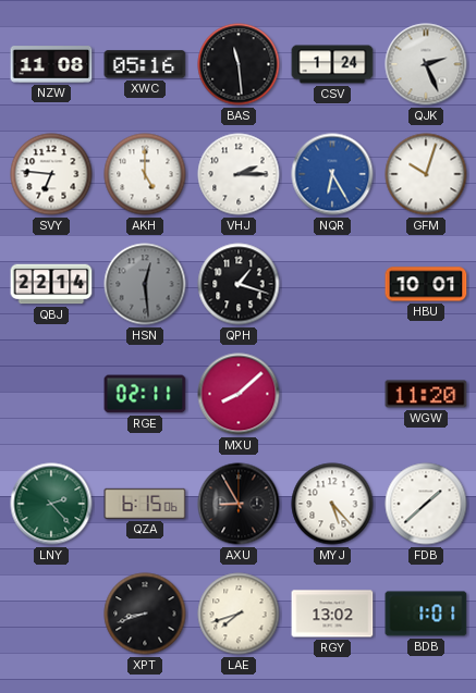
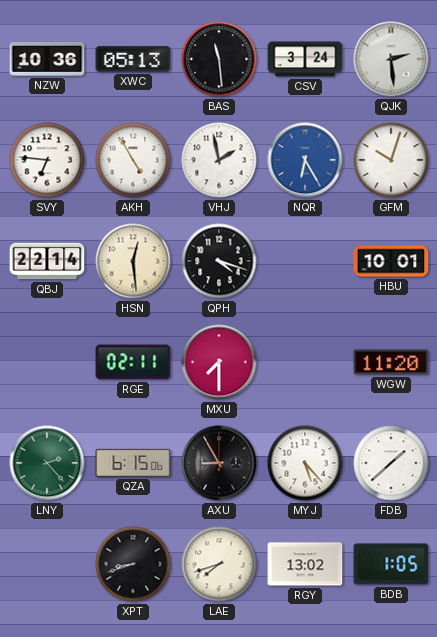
NZW: 11:08 -> 10:36
XWC: 05:16 -> 05:13
CSV: 1:24 -> 3:24
QJK: 2:26 -> 2:29
AKH: 5:00 -> 4:55
VHJ: 2:15 -> 1:58
HSN dial: grey -> cream
QPH: 1:18 -> 4:18
MXU: 8:08 -> 7:30
BDB: 1:01 -> 1:05
